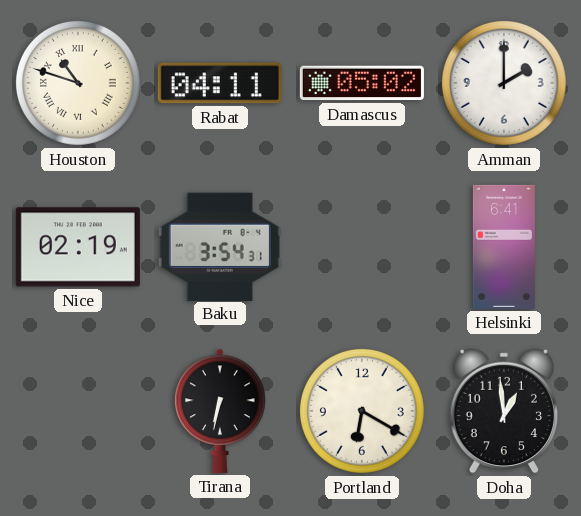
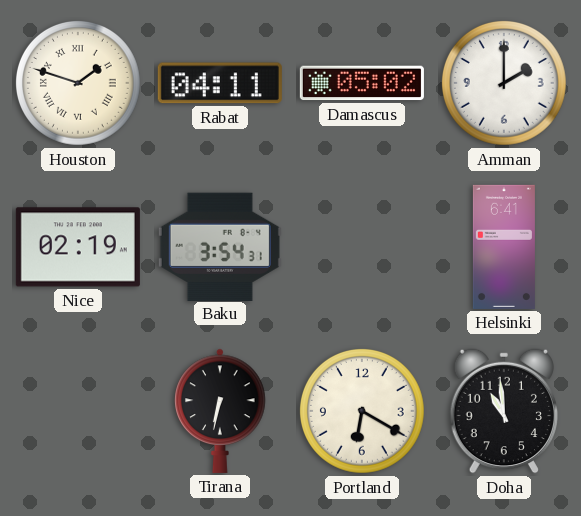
Houston: 10:48 -> 1:48
Doha: 12:59 -> 10:59
